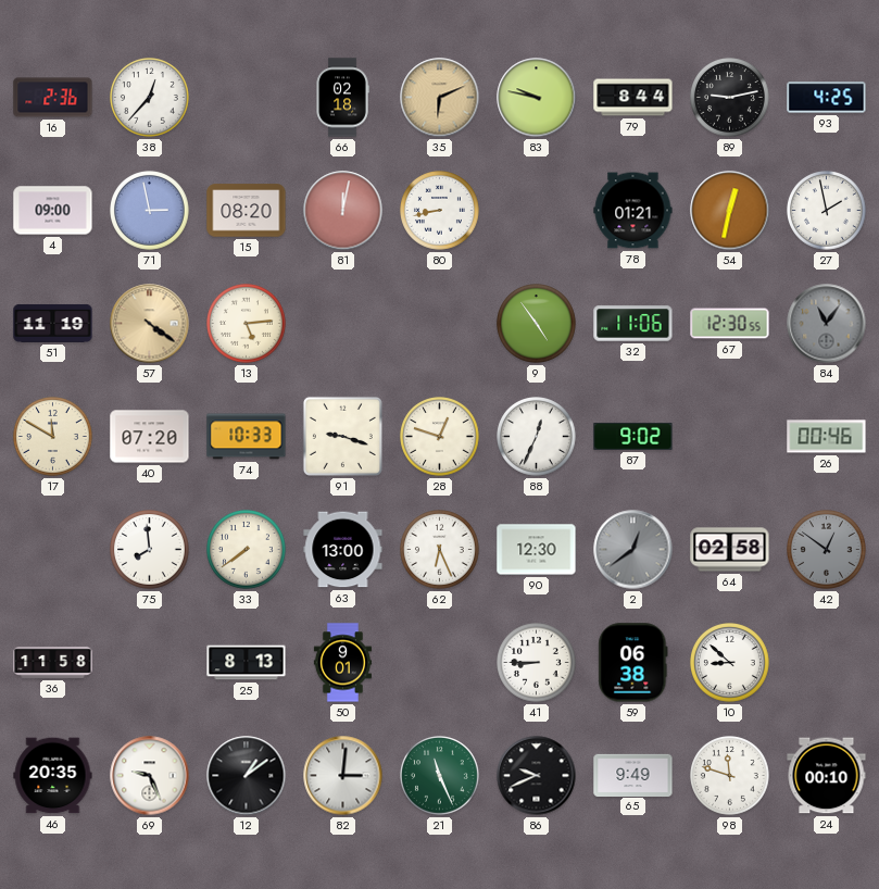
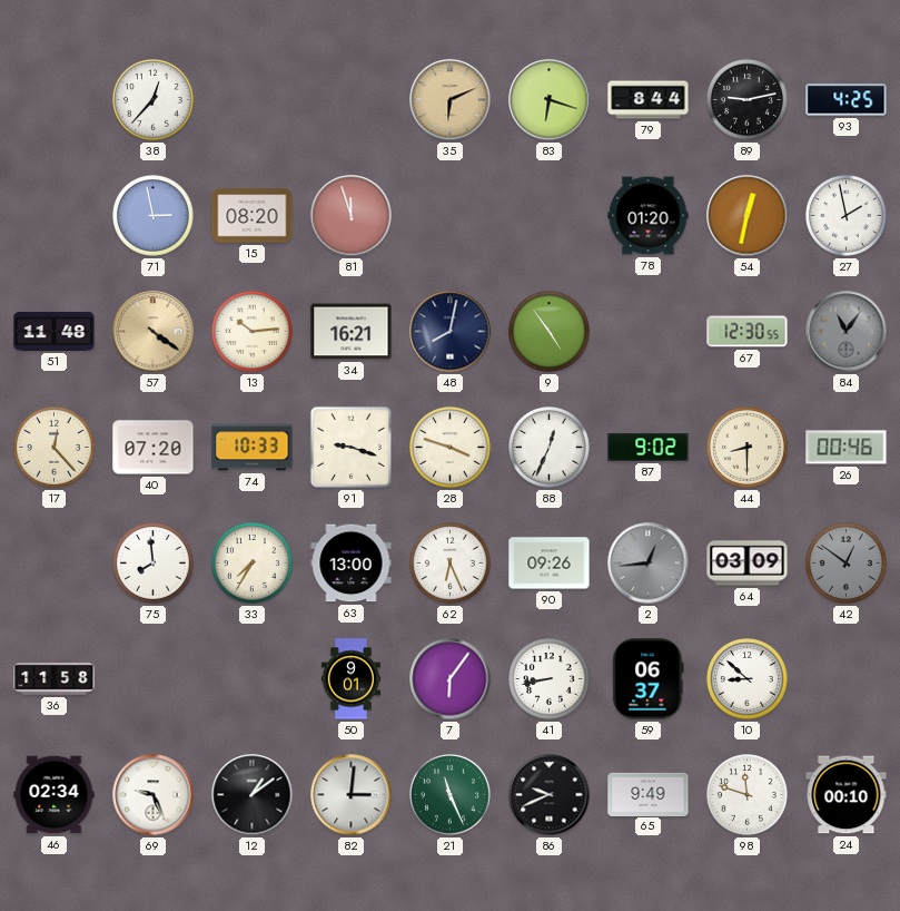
16: 2:36 -> none
66: 02:18 -> none
83: 9:47 -> 6:18
4: 09:00 -> none
81: 12:02 -> 11:57
80: 8:43 -> none
78: 01:21 -> 01:20
51: 11:19 -> 11:48
13: 5:14 -> 10:14
34: none -> 16:21
48: none -> 8:02
32: 11:06 -> none
17: 11:50 -> 12:23
28: 12:48 -> 3:48
44: none -> 8:30
33: 7:39 -> 7:35
90: 12:30 -> 09:26
2: 12:39 -> 12:44
64: 02:58 -> 03:09
25: 8:13 -> none
7: none -> 6:06
41: 8:45 -> 8:43
59: 06:38 -> 06:37
46: 20:35 -> 02:34
